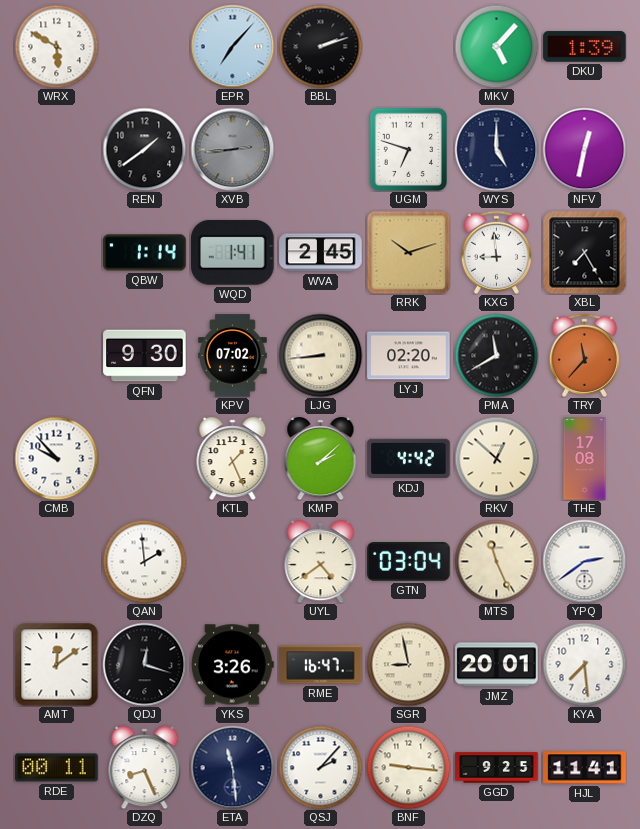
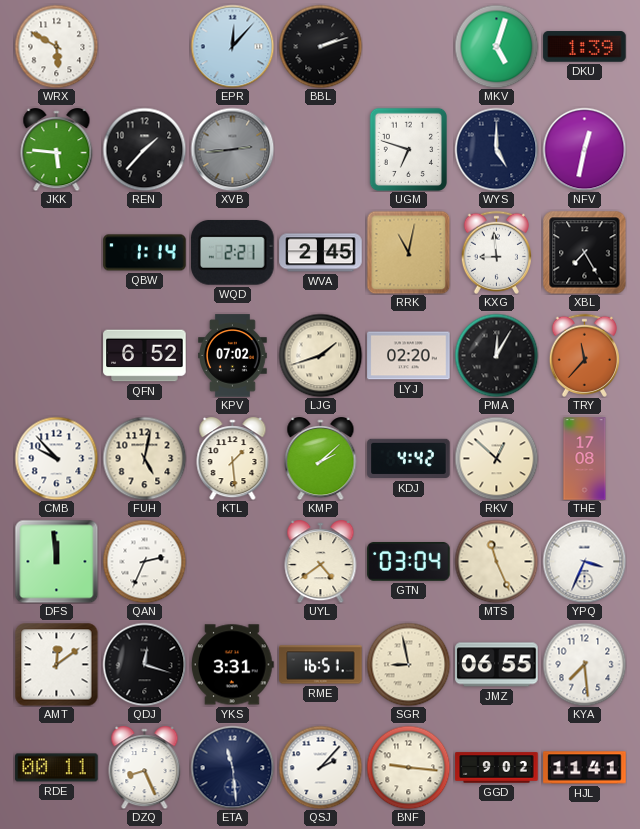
EPR: 7:07 -> 12:07
MKV: 5:07 -> 5:03
JKK: none -> 5:46
REN: 1:39 -> 1:37
WQD: 1:41 -> 2:21
RRK: 10:12 -> 11:02
QFN: 9:30 -> 6:52
LJG: 8:44 -> 1:42
PMA: 11:40 -> 12:05
FUH: none -> 5:02
KTL: 1:26 -> 1:29
DFS: none -> 11:59
QAN: 1:59 -> 2:34
YPQ: 2:39 -> 3:34
YKS: 3:26 -> 3:31
RME: 16:47 -> 16:51
JMZ: 20:01 -> 06:55
GGD: 9:25 -> 9:02
